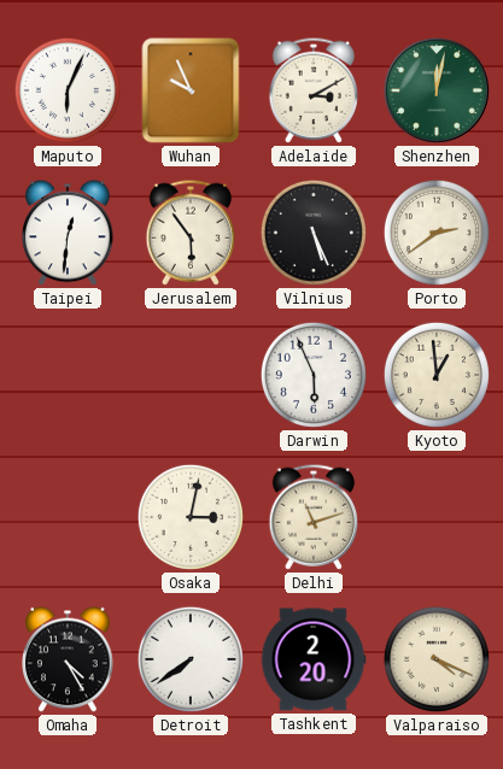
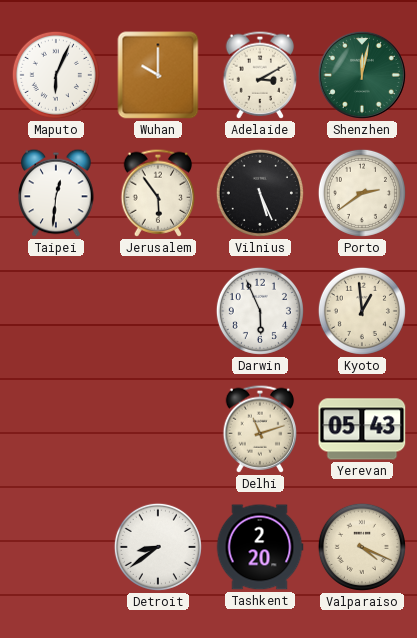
Wuhan: 9:56 -> 10:00
Osaka: 3:02 -> none
Yerevan: none -> 05:43
Omaha: 4:25 -> none
Detroit: 7:39 -> 8:39
